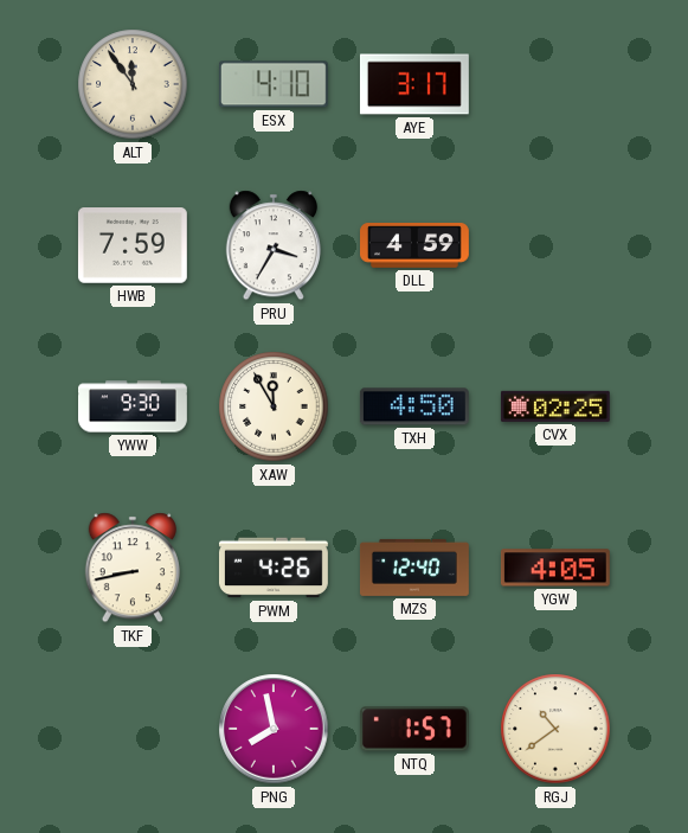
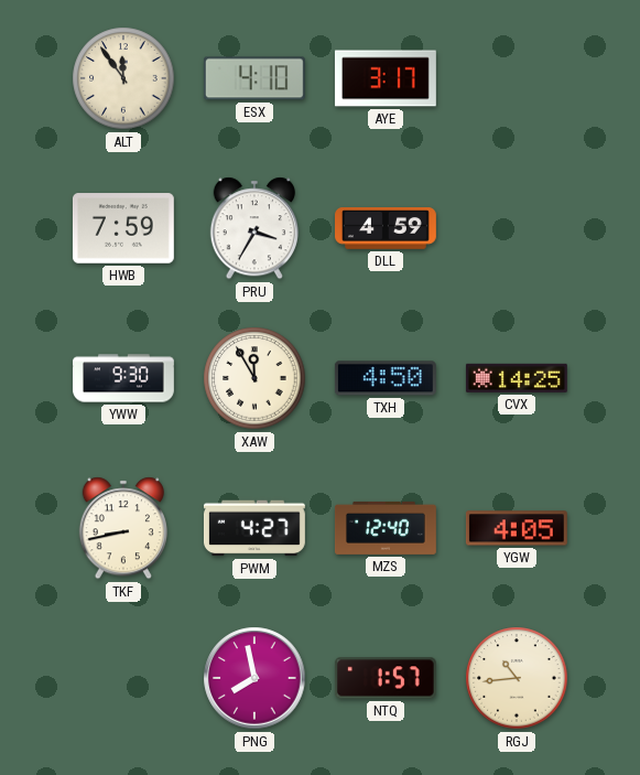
CVX: 02:25 -> 14:25
PWM: 4:26 -> 4:27
RGJ: 10:39 -> 10:44
